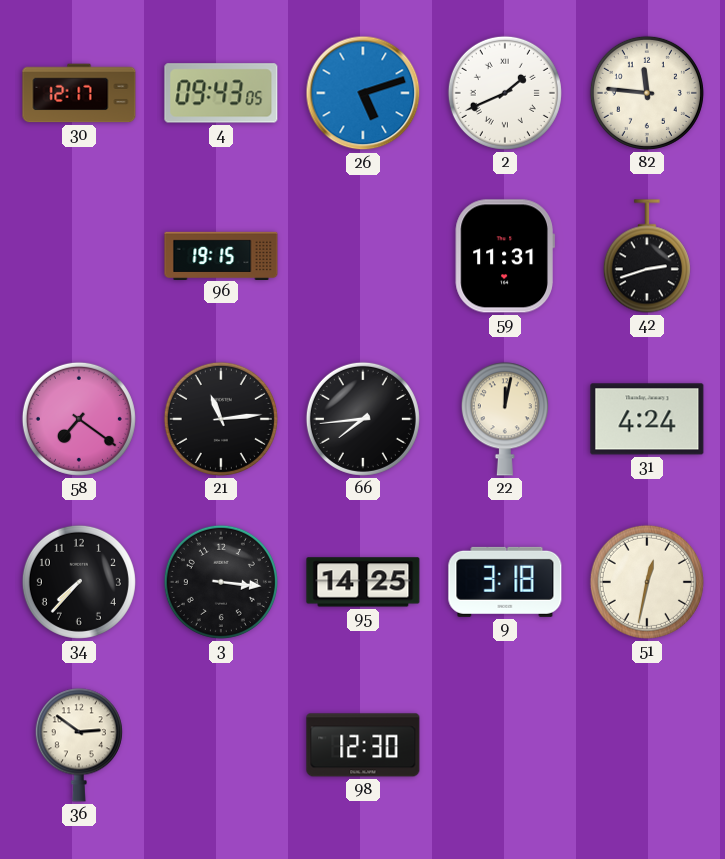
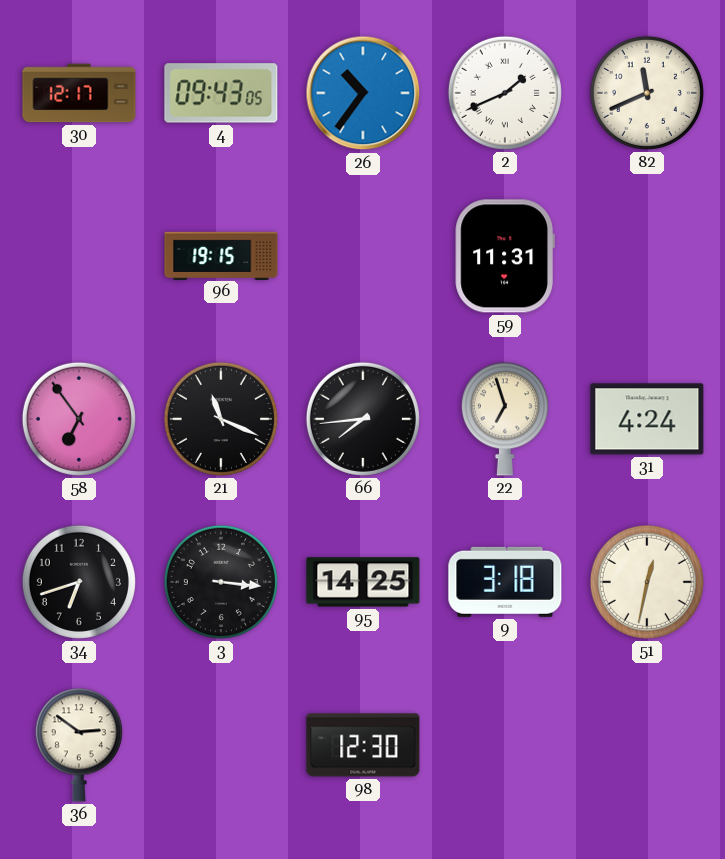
26: 5:12 -> 10:36
82: 11:46 -> 11:41
42: 2:42 -> none
58: 7:21 -> 6:54
21: 11:14 -> 11:19
22: 12:02 -> 6:57
34: 7:37 -> 6:42
